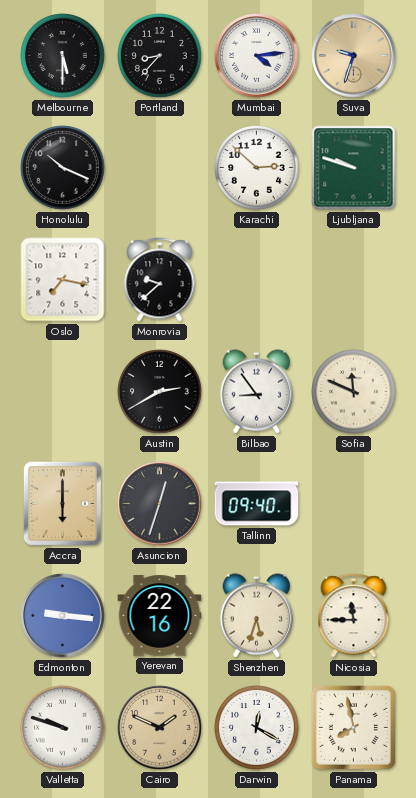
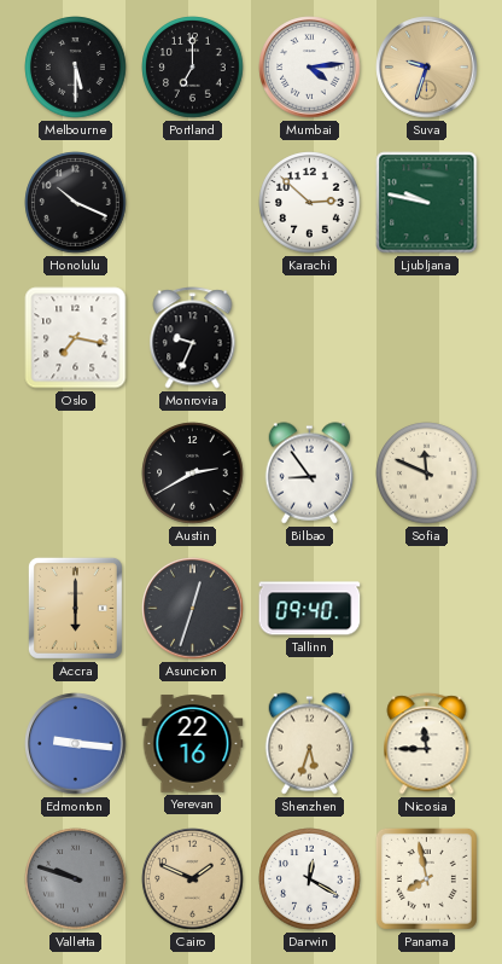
Portland: 8:37 -> 7:00
Ljubljana: 9:48 -> 9:47
Monrovia: 9:38 -> 9:34
Valletta dial: white -> grey
